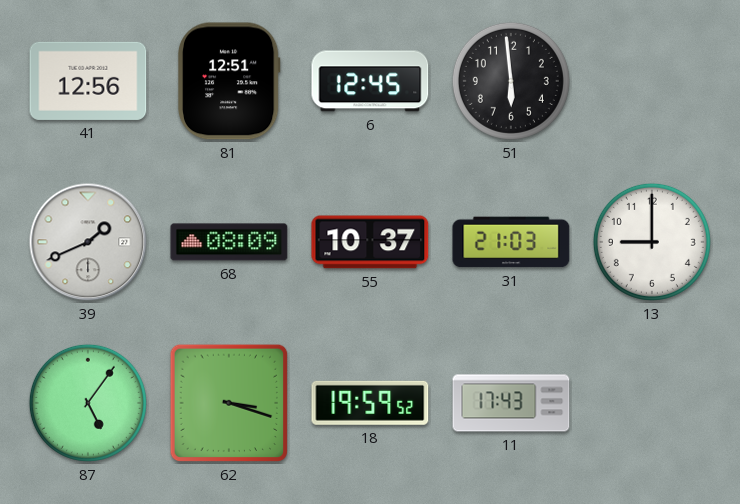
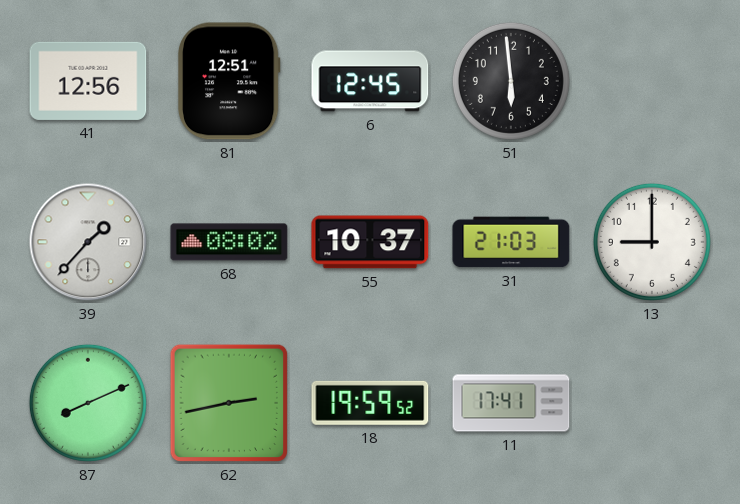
39: 1:41 -> 1:37
68: 08:09 -> 08:02
87: 5:06 -> 8:11
62: 3:18 -> 2:43
11: 17:43 -> 17:41
